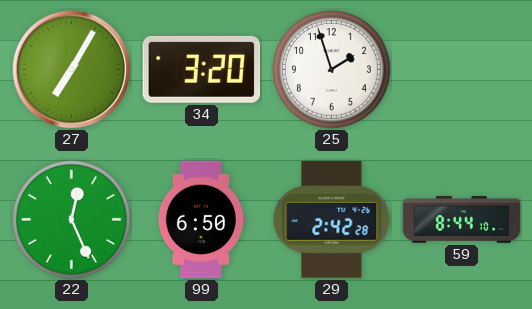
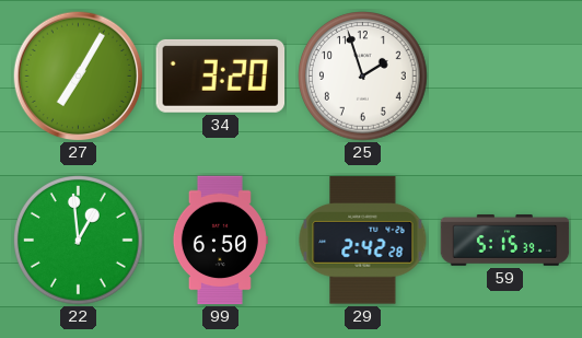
22: 12:26 -> 12:59
59: 8:44 -> 5:15
